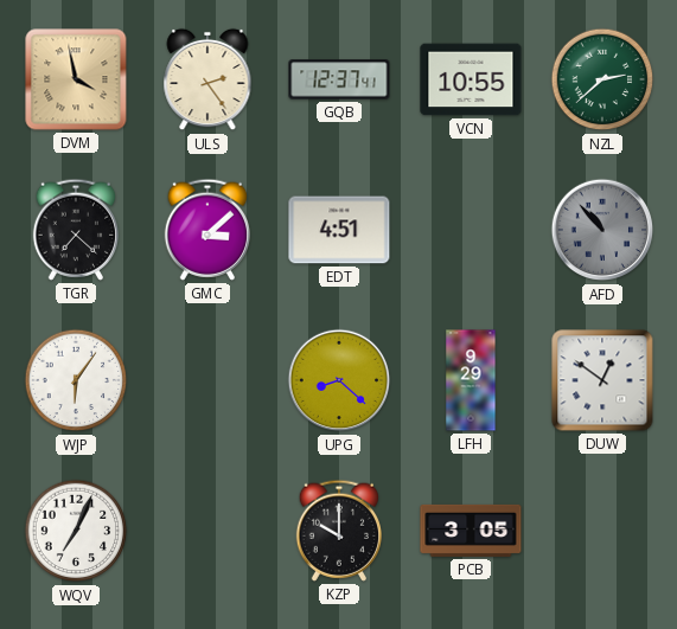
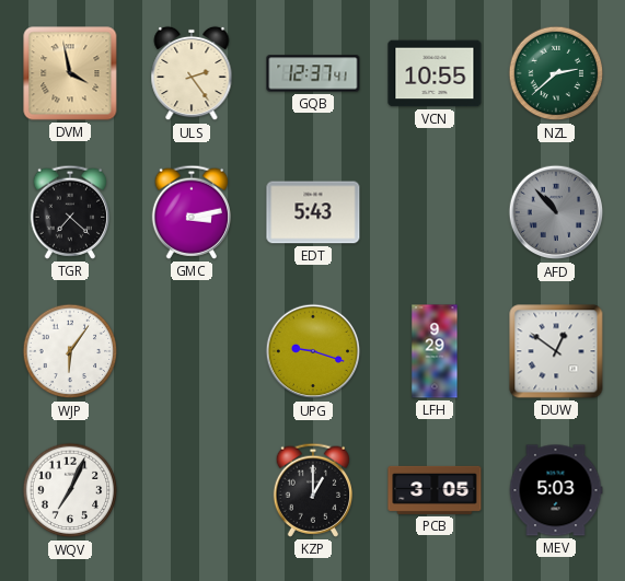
GMC: 3:08 -> 3:13
EDT: 4:51 -> 5:43
UPG: 8:22 -> 9:18
KZP: 10:00 -> 1:00
MEV: none -> 5:03
